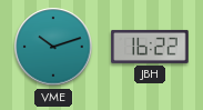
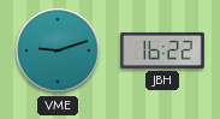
VME: 10:12 -> 9:12
